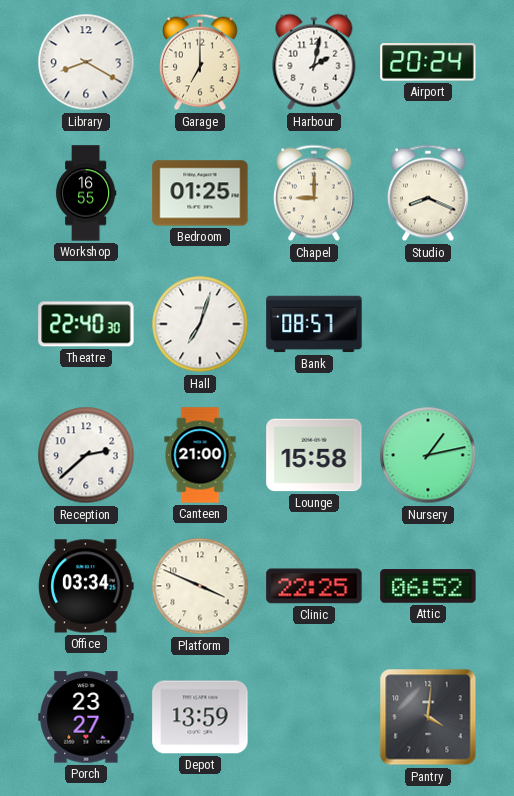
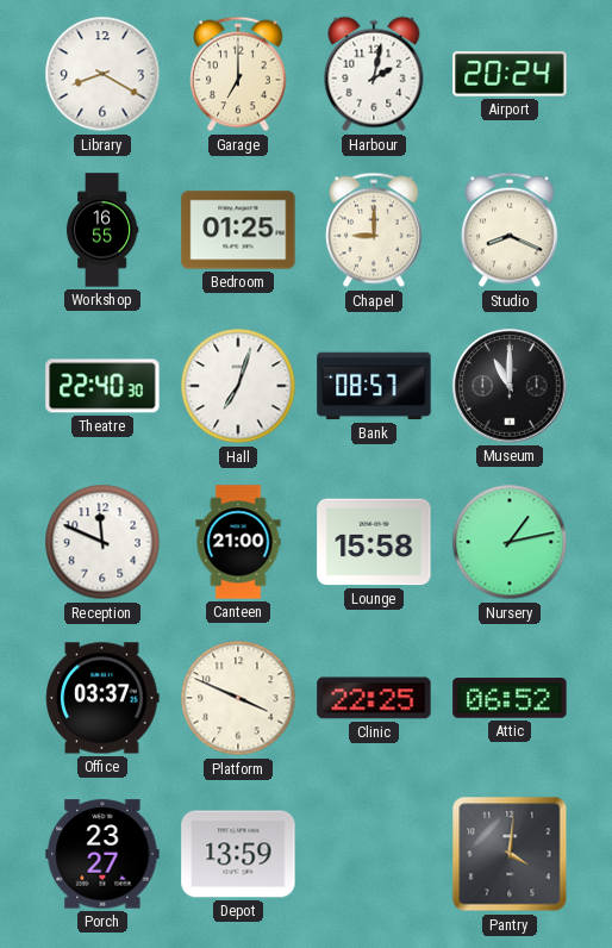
Museum: none -> 11:00
Reception: 2:38 -> 11:49
Office: 03:34 -> 03:37
